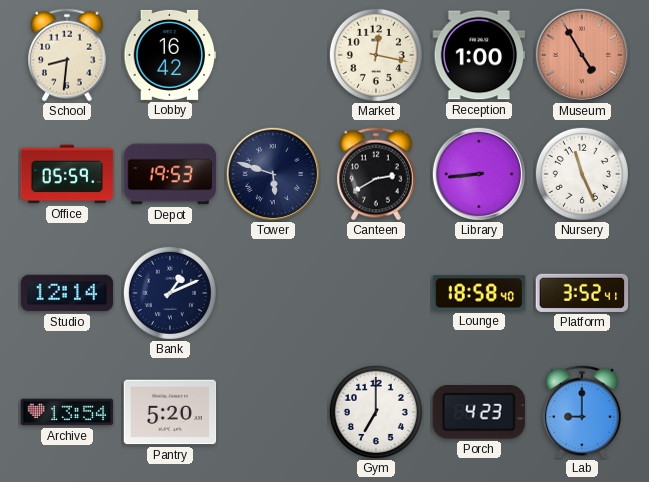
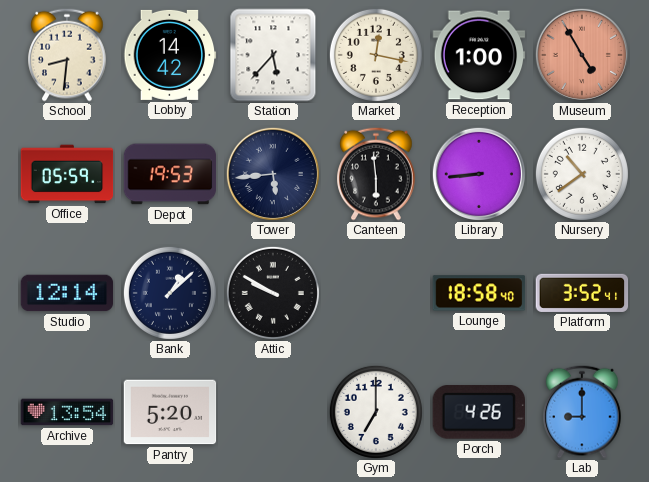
Lobby: 16:42 -> 14:42
Station: none -> 5:37
Tower: 5:48 -> 5:44
Canteen: 2:40 -> 5:59
Nursery: 11:26 -> 10:39
Bank: 1:11 -> 1:08
Attic: none -> 9:50
Porch: 4:23 -> 4:26
